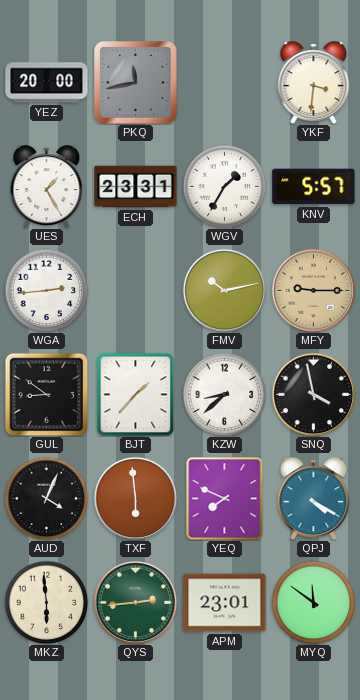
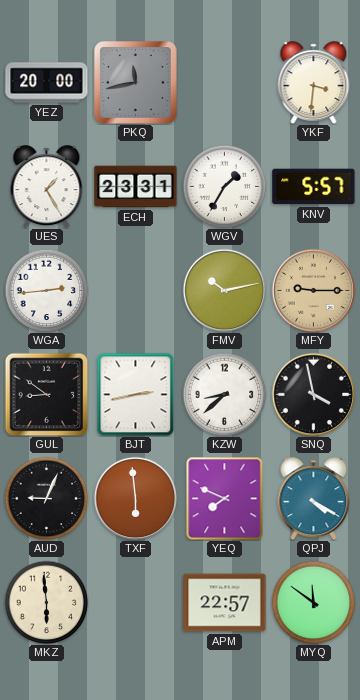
BJT: 1:37 -> 2:43
AUD: 4:04 -> 9:04
QYS: 2:44 -> none
APM: 23:01 -> 22:57
